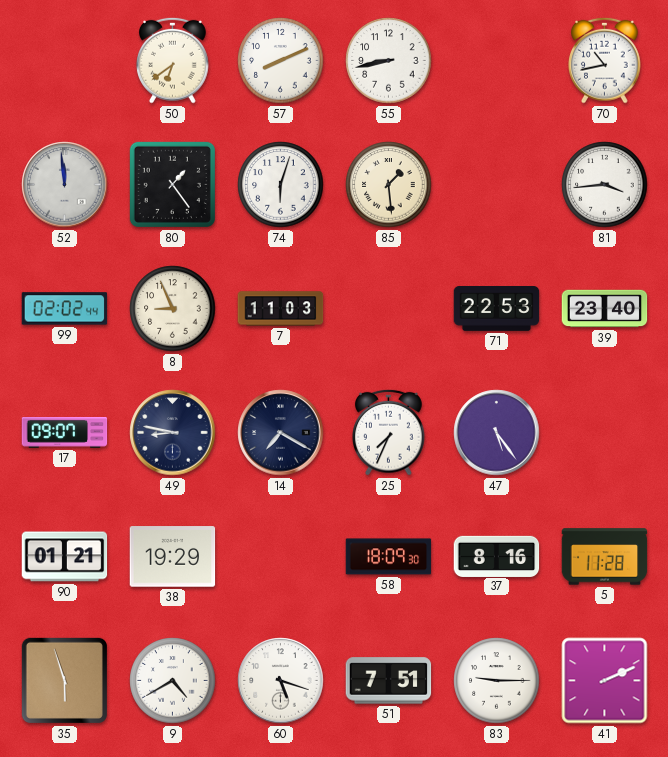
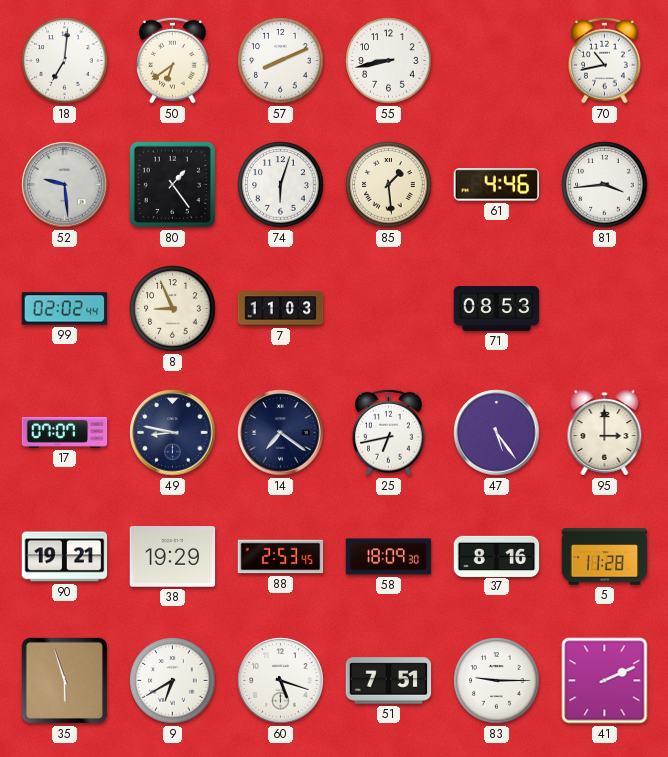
18: none -> 7:01
52: 11:59 -> 9:29
61: none -> 4:46
71: 22:53 -> 08:53
39: 23:40 -> none
17: 09:07 -> 07:07
14: 7:20 -> 7:21
25: 7:34 -> 6:43
95: none -> 3:00
90: 01:21 -> 19:21
88: none -> 2:53
9: 4:40 -> 6:40
